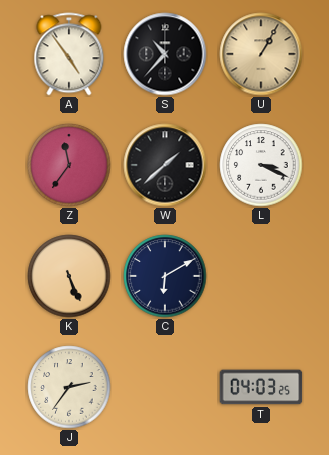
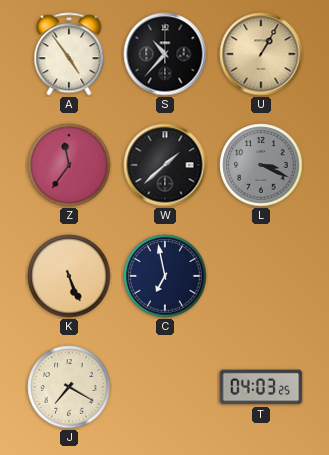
L dial: white -> grey
C: 6:10 -> 6:58
J: 2:36 -> 7:20
